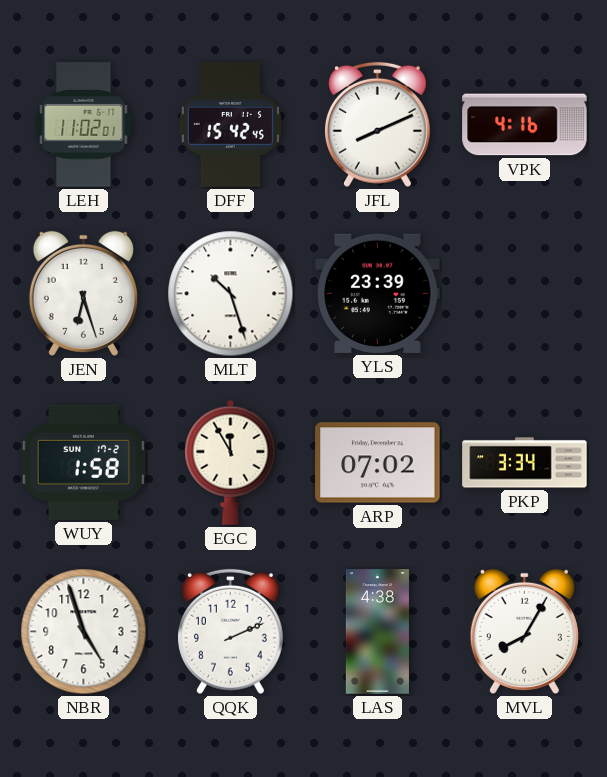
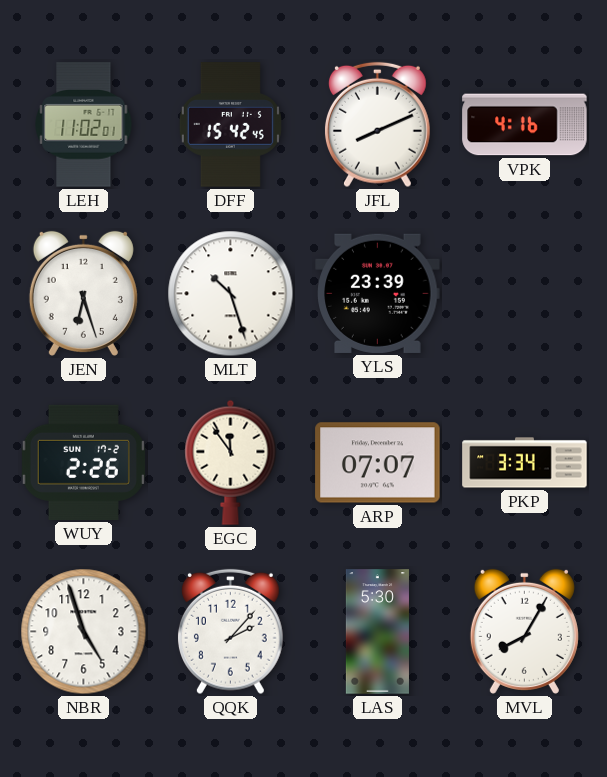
WUY: 1:58 -> 2:26
EGC: 11:55 -> 11:54
ARP: 07:02 -> 07:07
QQK: 2:11 -> 2:07
LAS: 4:38 -> 5:30
